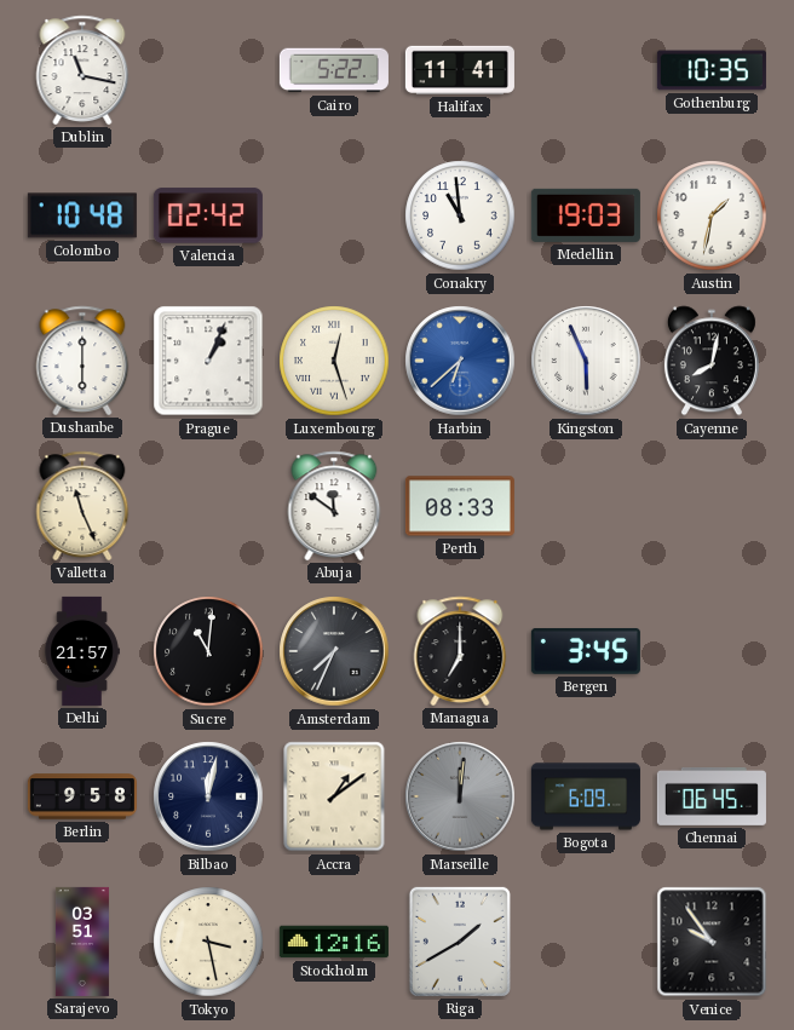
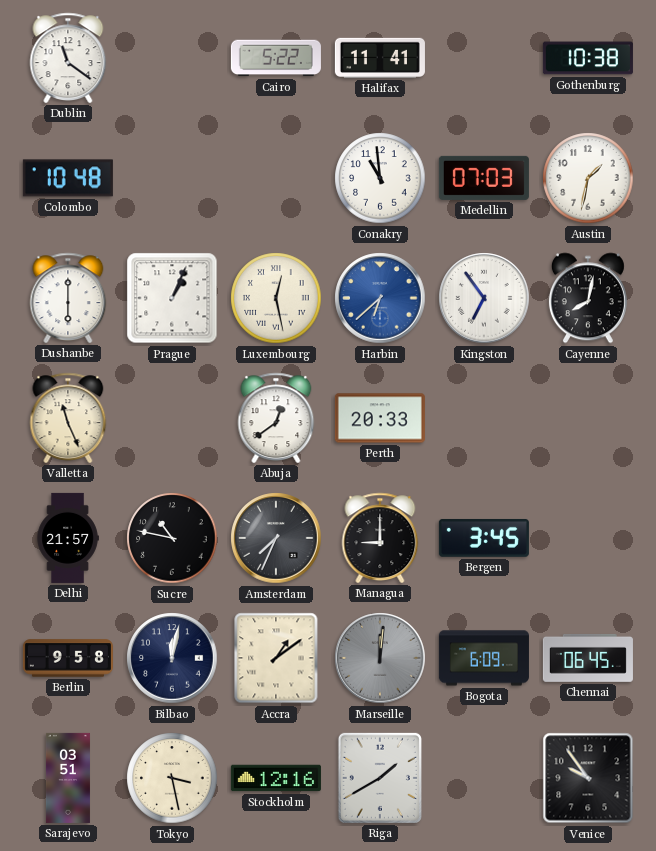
Dublin: 11:17 -> 11:21
Gothenburg: 10:35 -> 10:38
Valencia: 02:42 -> none
Medellin: 19:03 -> 07:03
Luxembourg: 12:27 -> 12:28
Kingston: 5:56 -> 6:54
Abuja: 11:51 -> 12:39
Perth: 08:33 -> 20:33
Sucre: 11:01 -> 10:47
Managua: 7:00 -> 9:00
